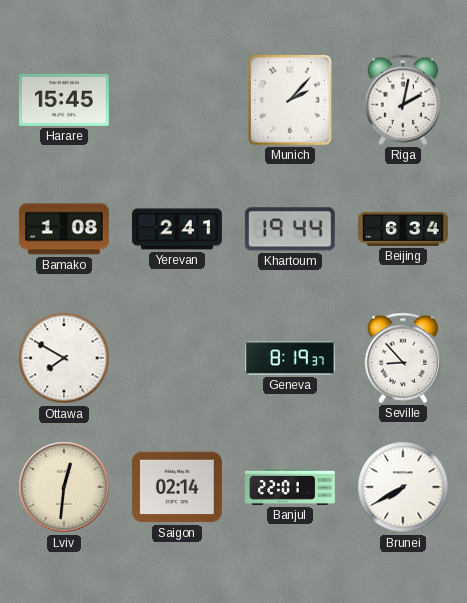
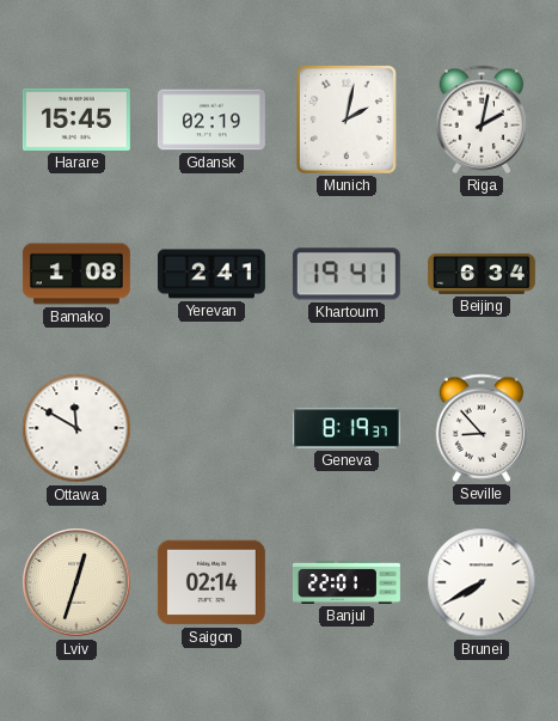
Gdansk: none -> 02:19
Munich: 2:07 -> 2:02
Khartoum: 19:44 -> 19:41
Ottawa: 7:50 -> 11:50
Lviv: 12:31 -> 12:33
